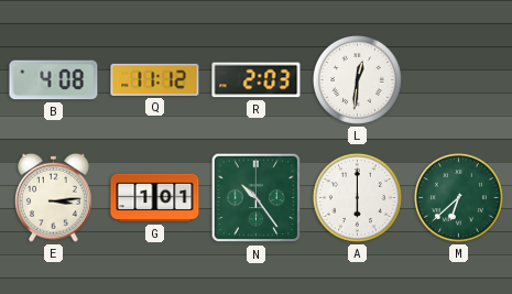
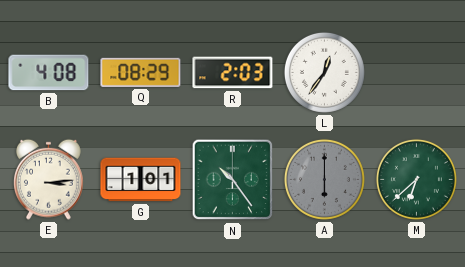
Q: 11:12 -> 08:29
L: 12:31 -> 12:36
A dial: white -> grey
